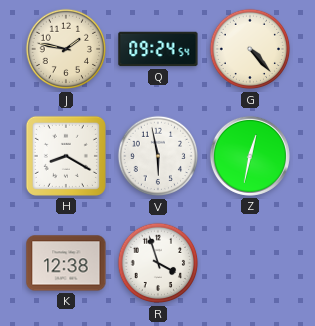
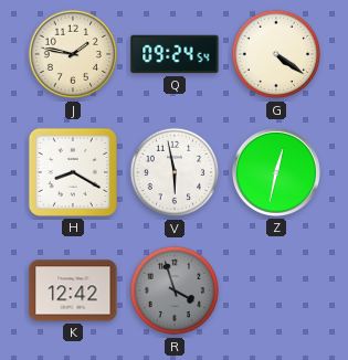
G: 4:23 -> 4:21
K: 12:38 -> 12:42
R dial: white -> grey
